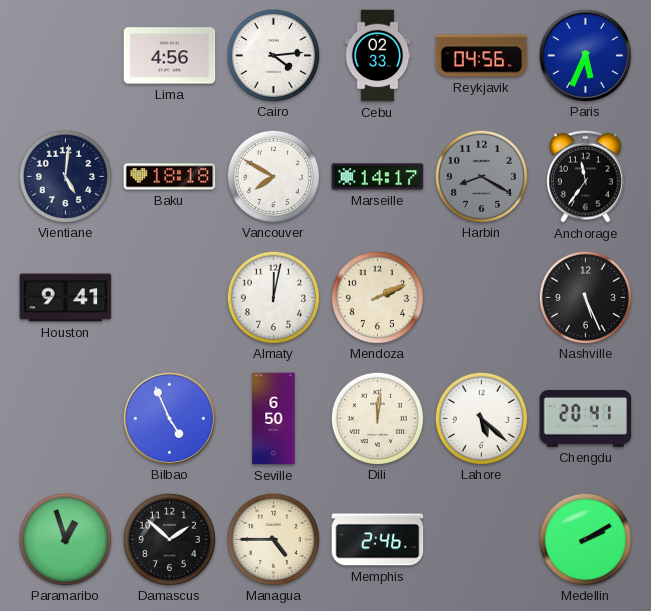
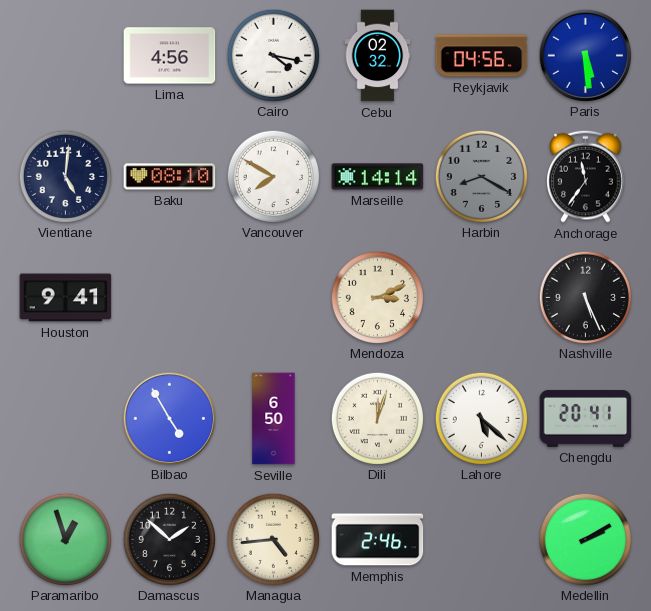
Cairo: 4:14 -> 4:17
Cebu: 02:33 -> 02:32
Paris: 5:34 -> 5:29
Baku: 18:18 -> 08:10
Marseille: 14:17 -> 14:14
Almaty: 12:02 -> none
Mendoza: 2:11 -> 3:11
Bilbao: 4:56 -> 4:55
Dili: 12:01 -> 12:03
Managua: 4:45 -> 4:44
